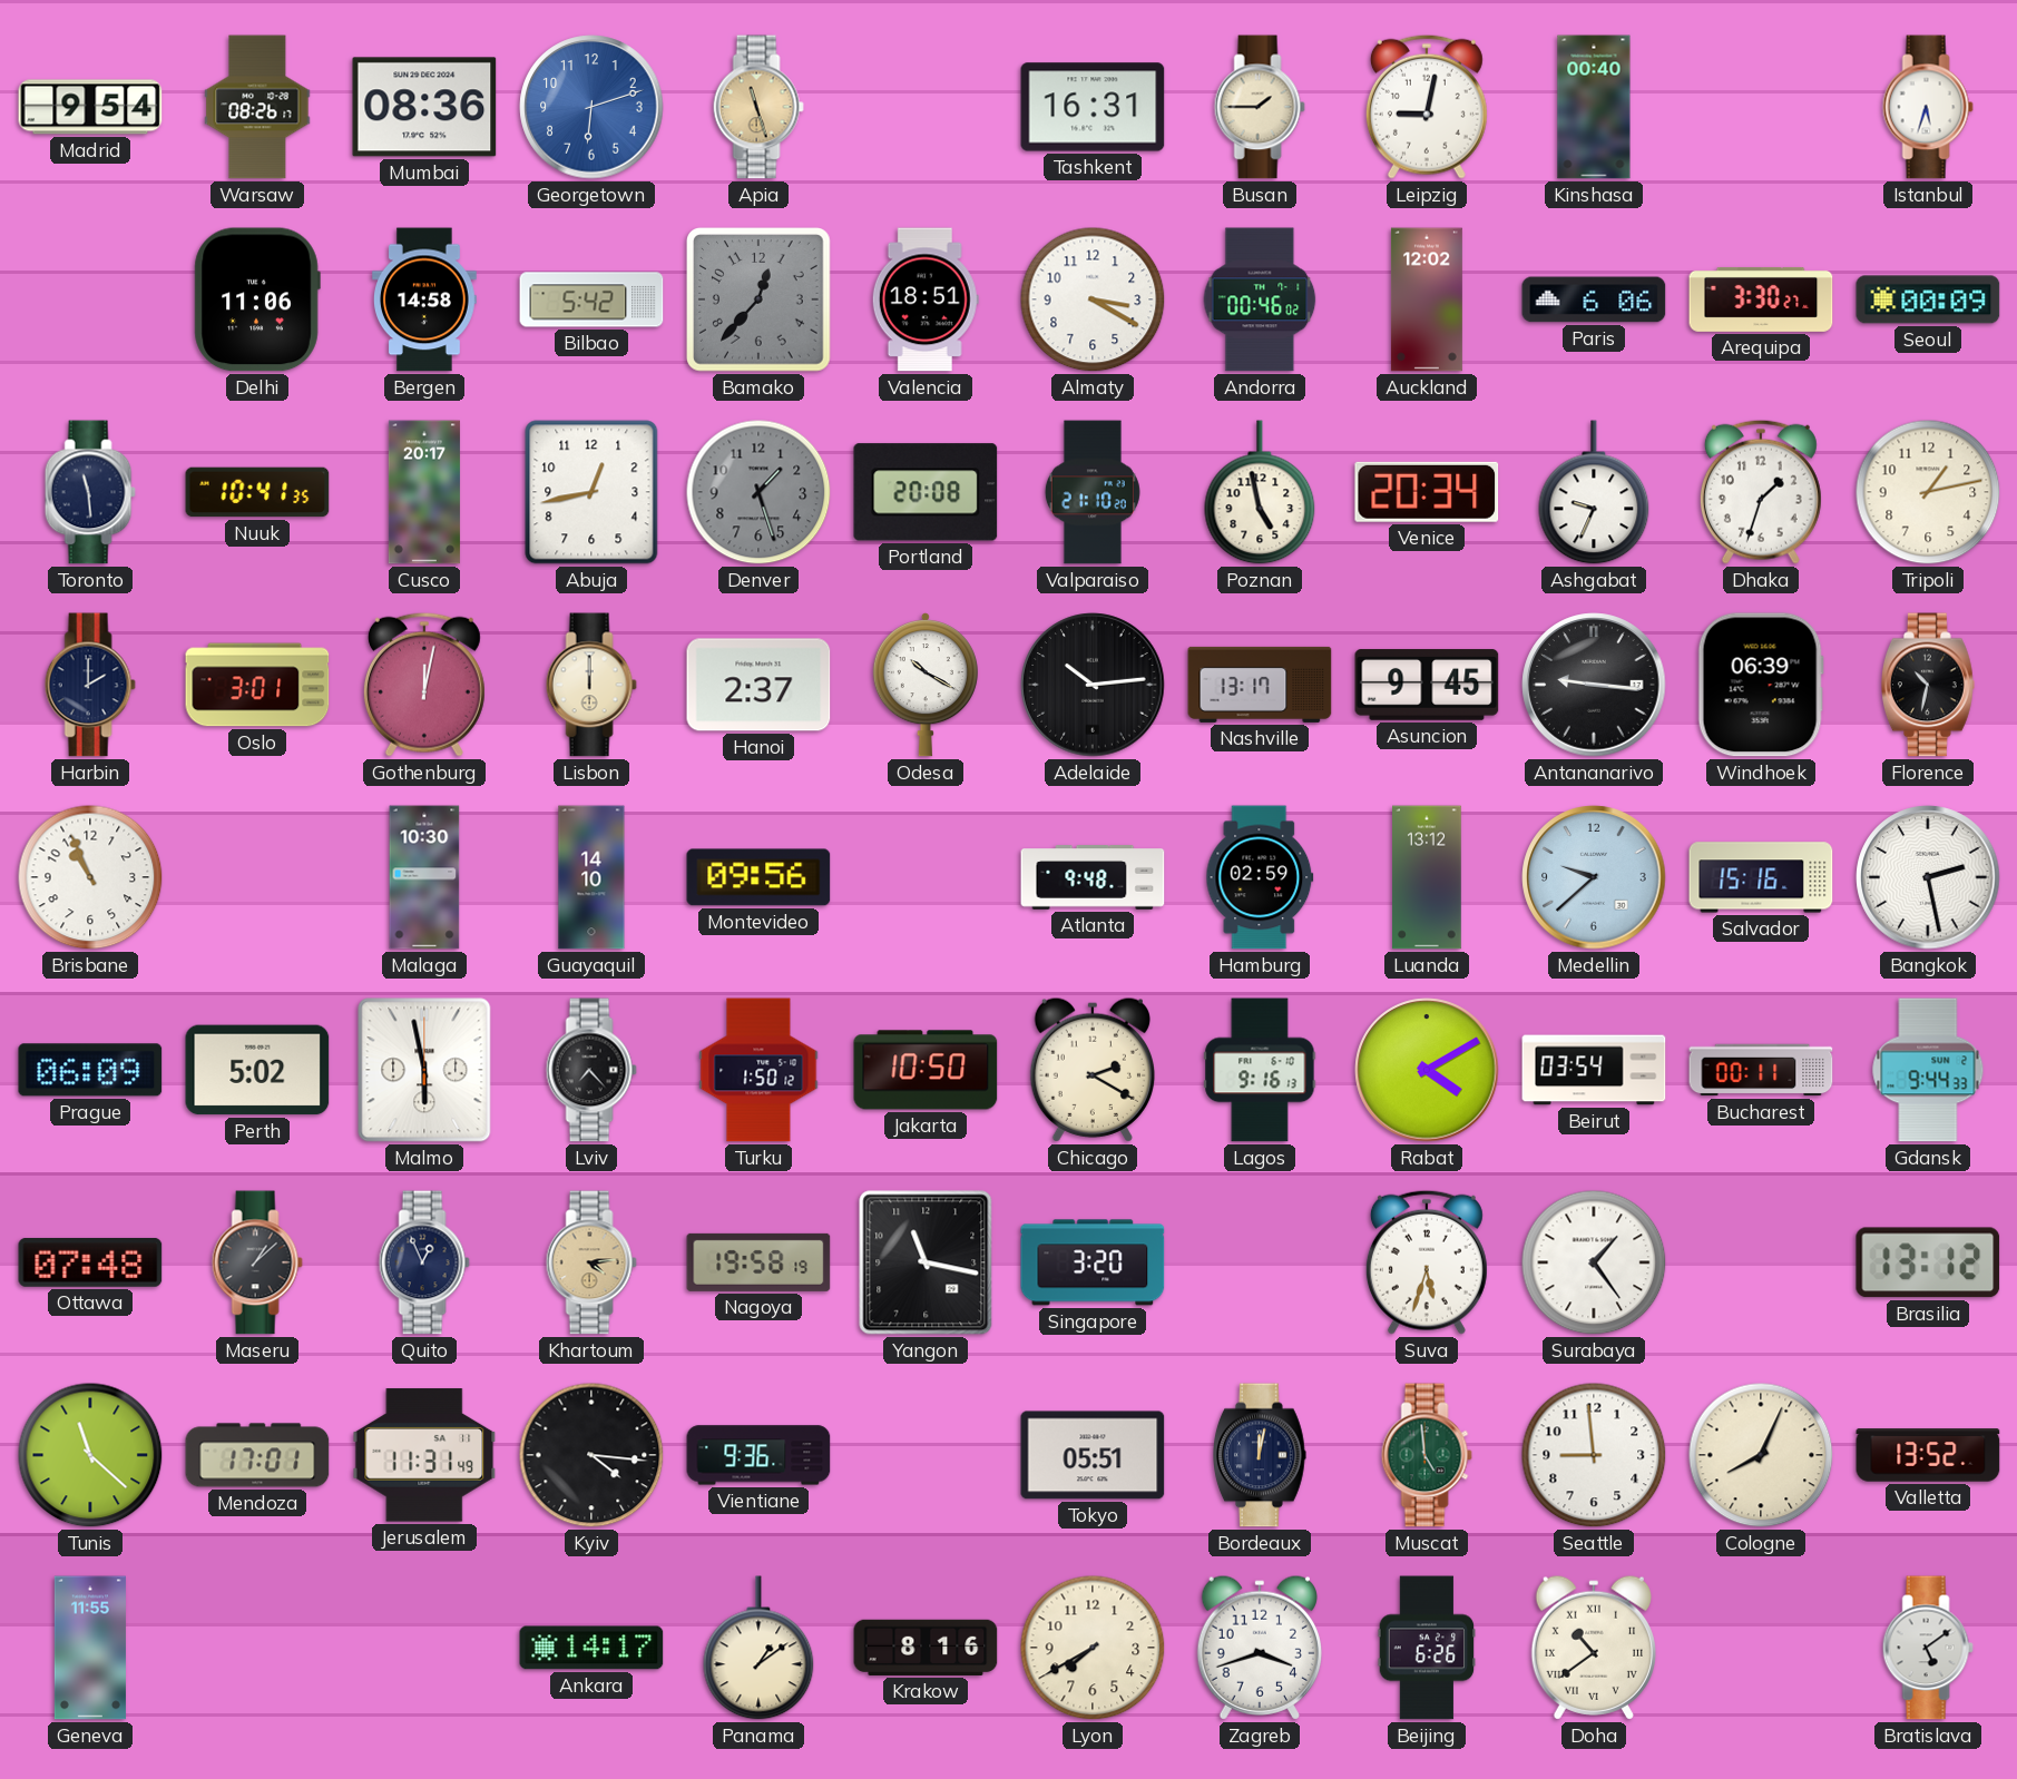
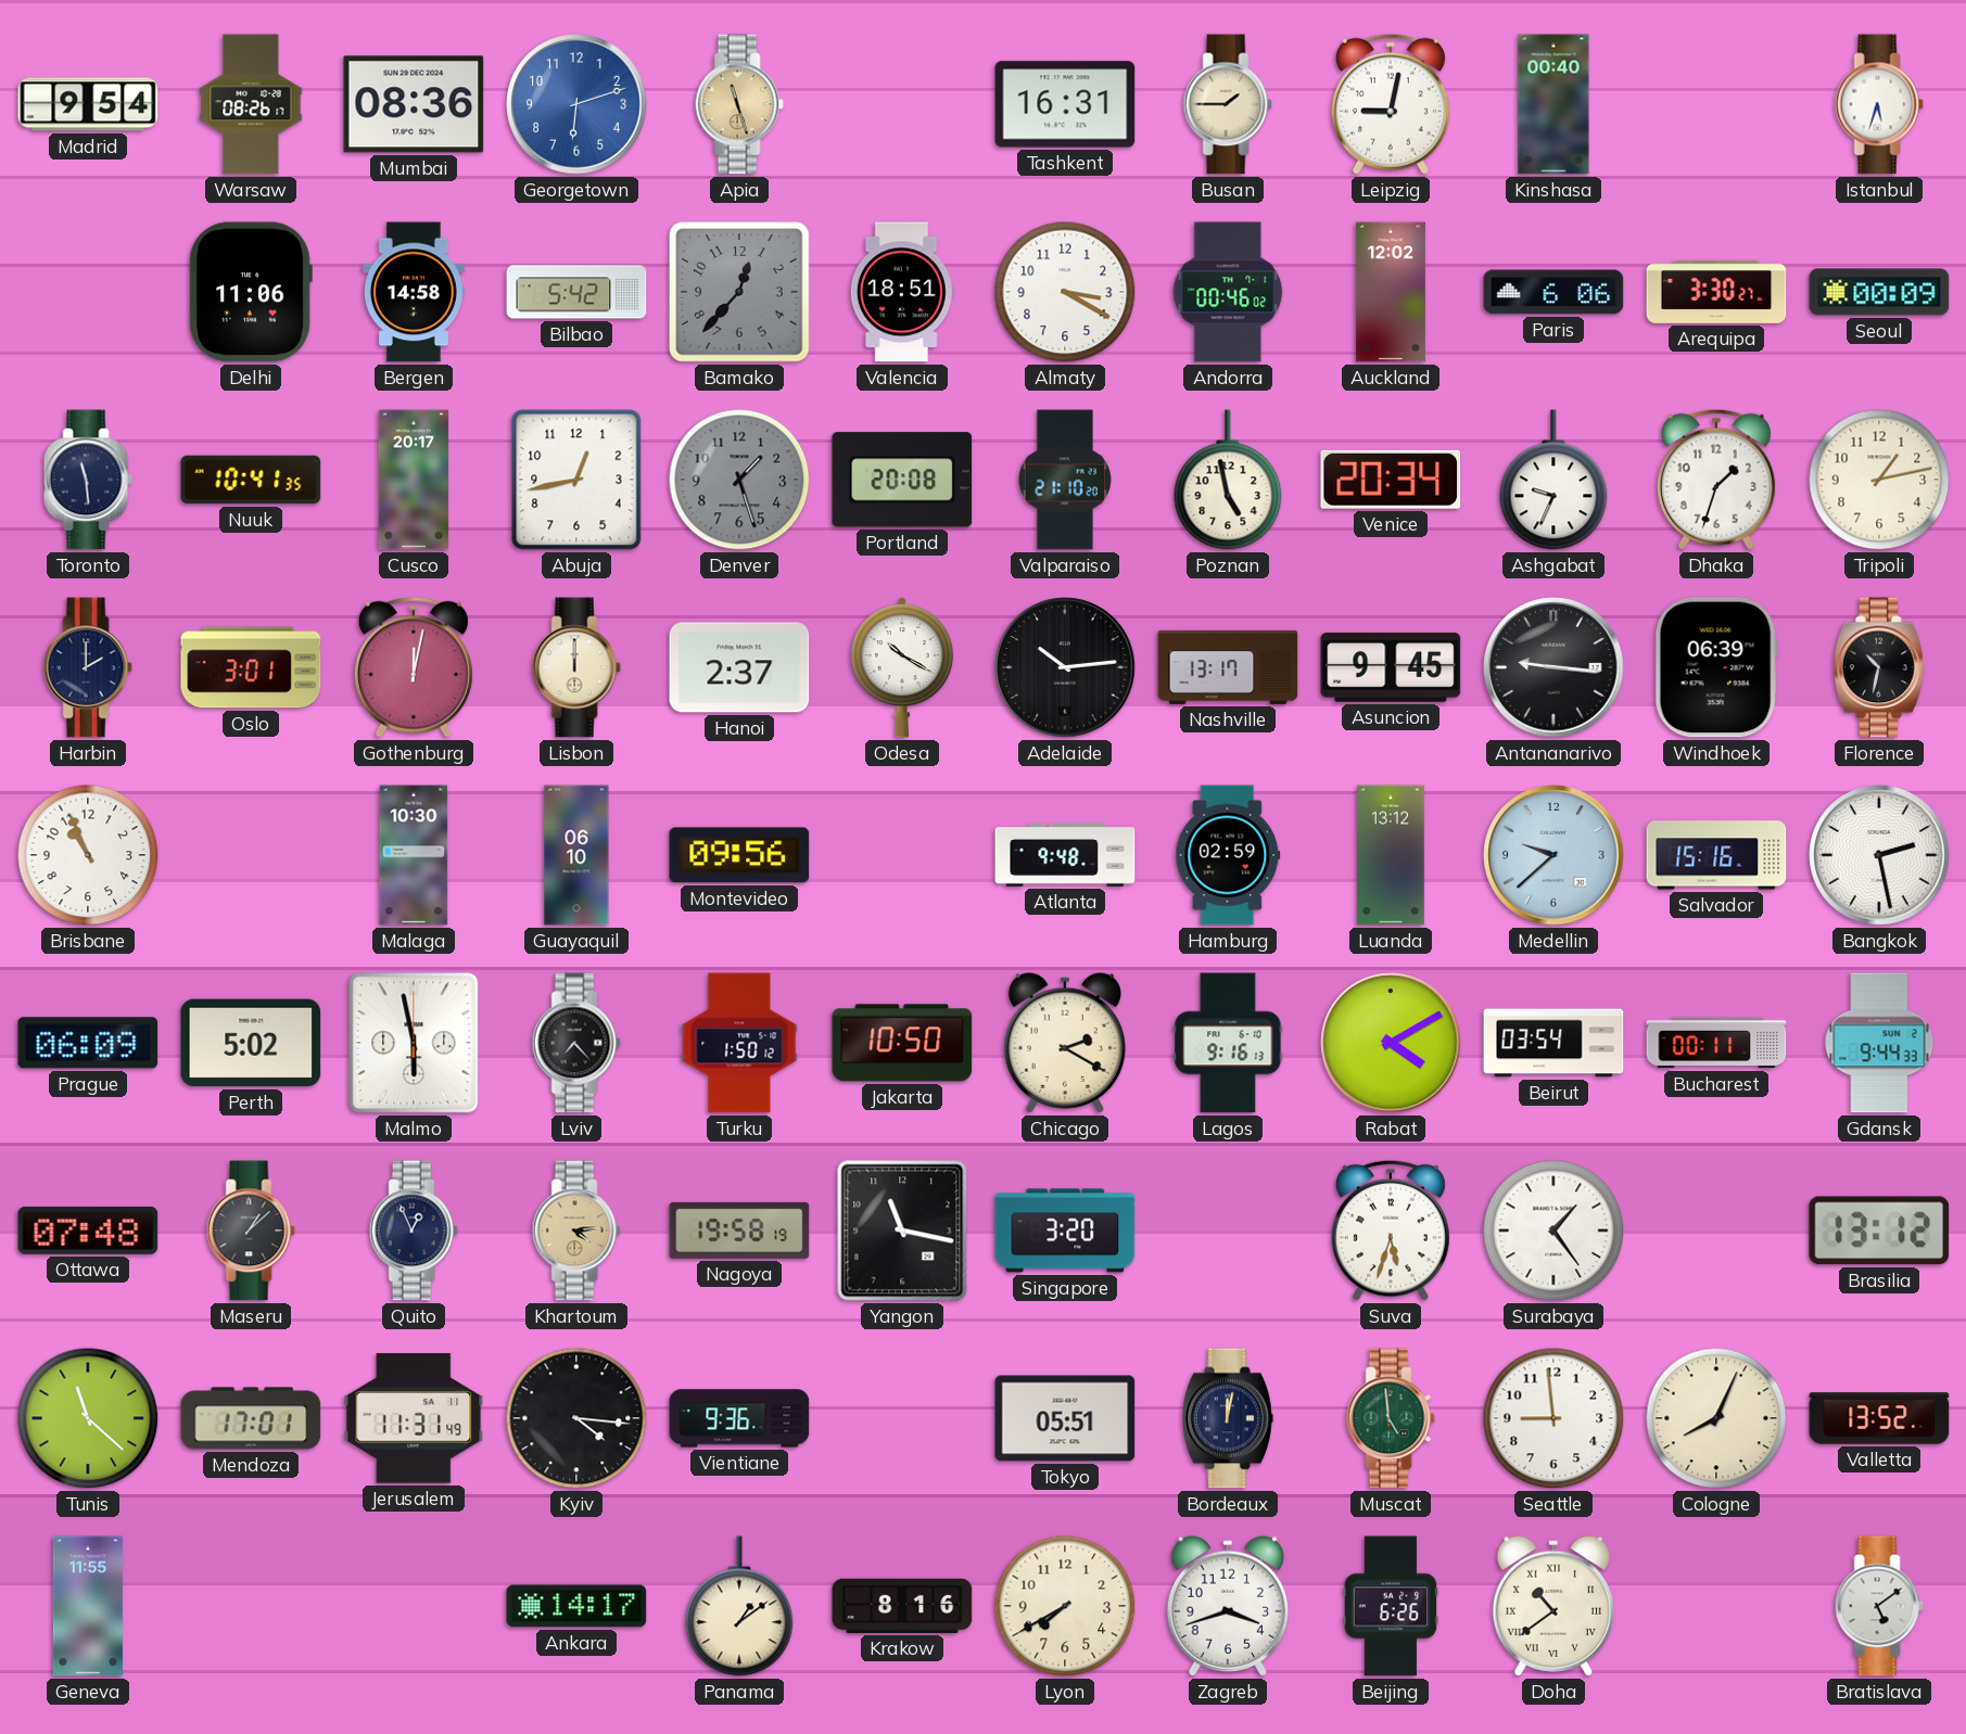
Guayaquil: 14:10 -> 06:10
